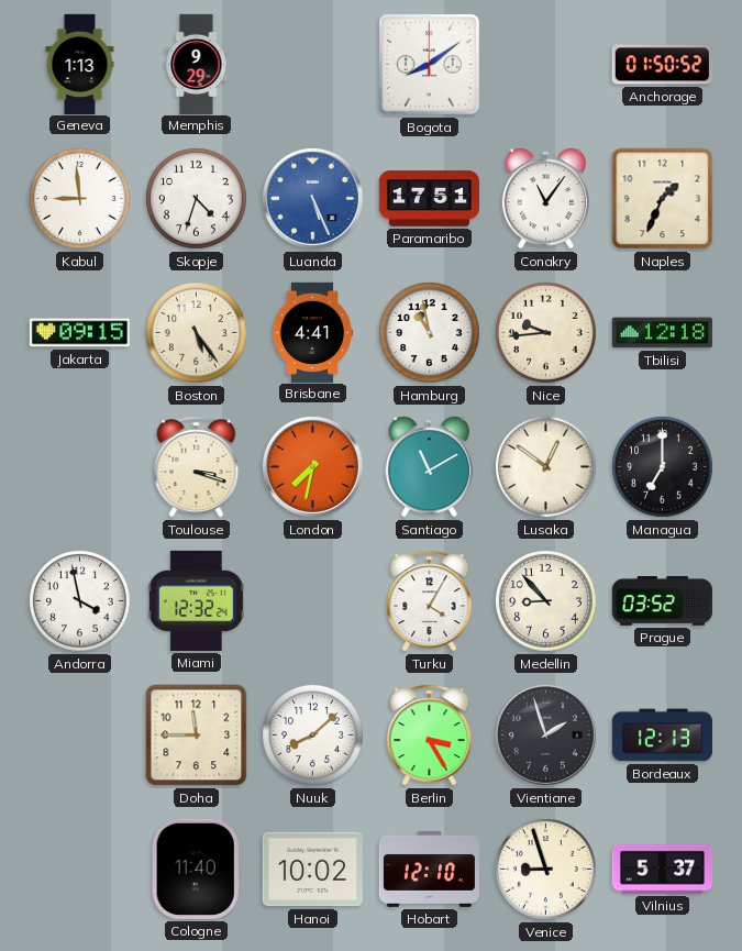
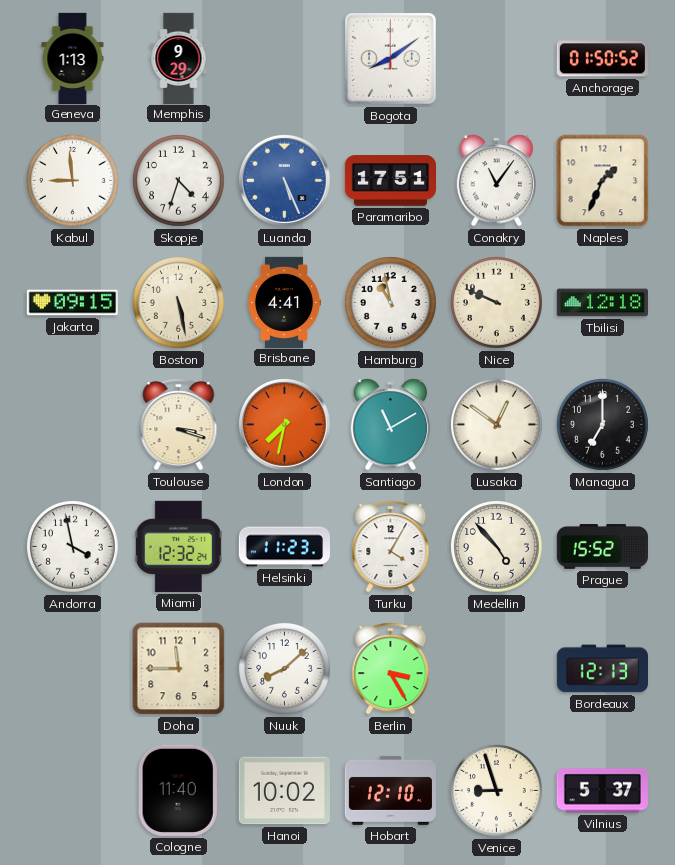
Boston: 5:24 -> 5:28
Nice: 9:44 -> 9:49
Helsinki: none -> 11:23
Medellin: 8:53 -> 4:53
Prague: 03:52 -> 15:52
Vientiane: 1:57 -> none
